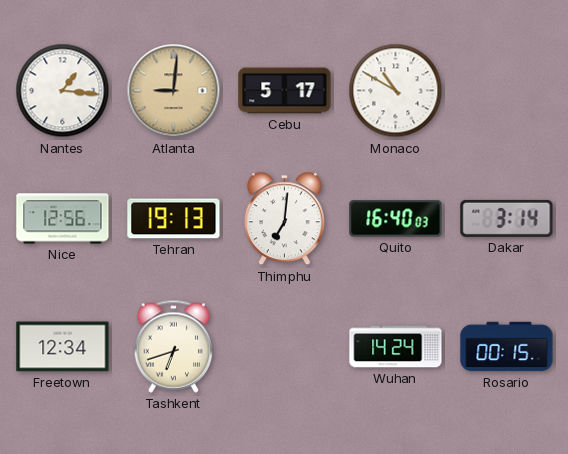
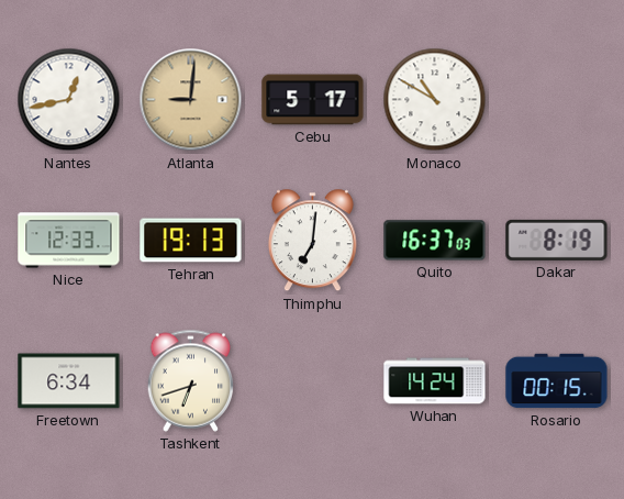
Nantes: 1:16 -> 12:43
Nice: 12:56 -> 12:33
Quito: 16:40 -> 16:37
Dakar: 3:14 -> 8:19
Freetown: 12:34 -> 6:34
